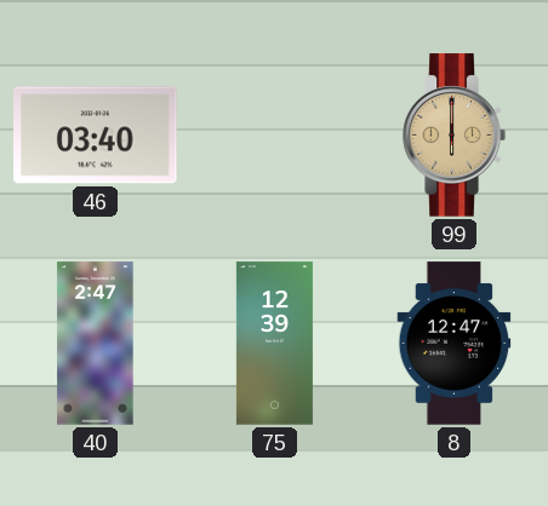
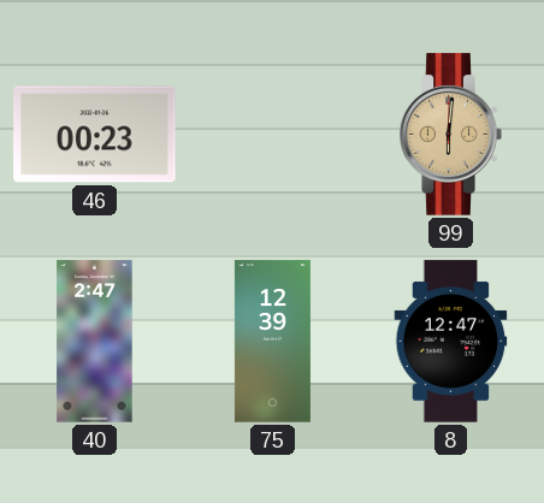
46: 03:40 -> 00:23
99: 6:00 -> 6:01
